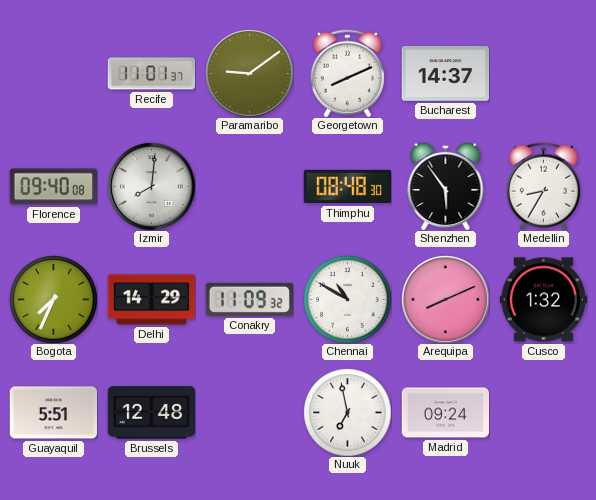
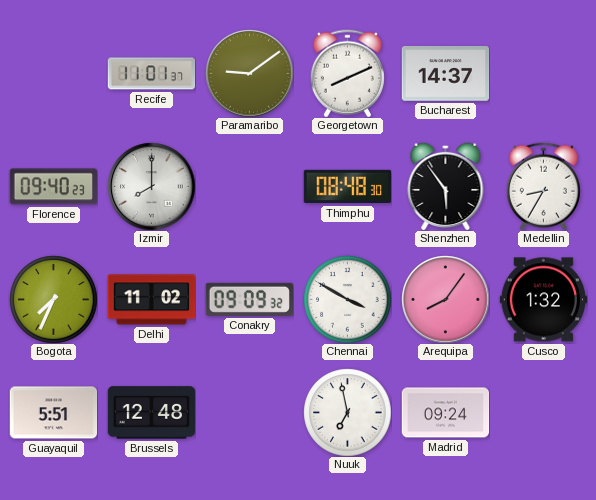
Florence: 09:40:08 -> 09:40:23
Izmir: 8:01 -> 8:00
Delhi: 14:29 -> 11:02
Conakry: 11:09 -> 09:09
Chennai: 10:50 -> 3:50
Arequipa: 8:11 -> 8:06
